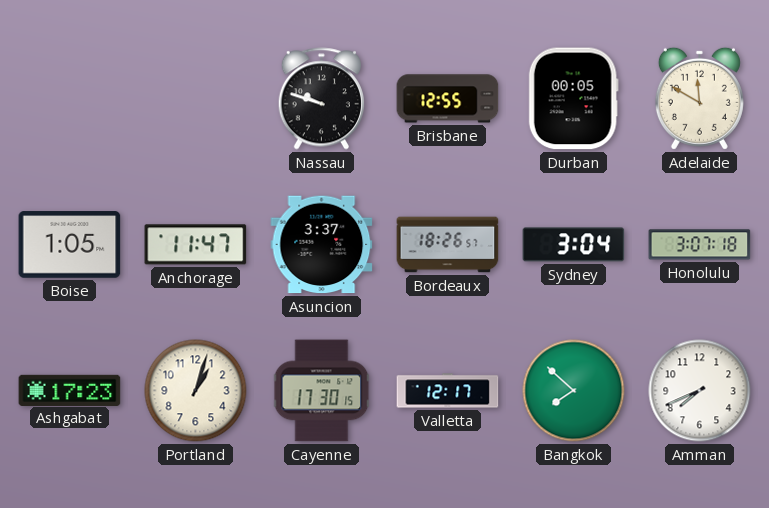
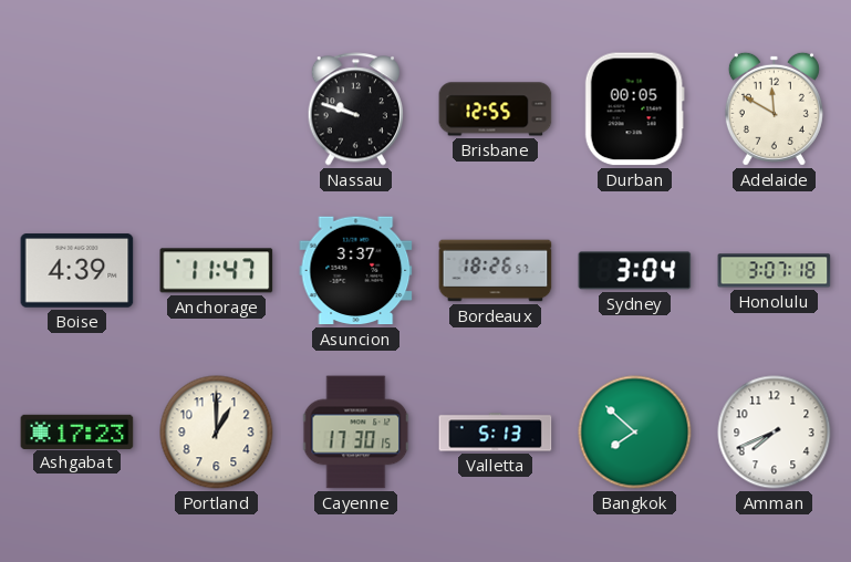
Boise: 1:05 -> 4:39
Portland: 1:03 -> 1:00
Valletta: 12:17 -> 5:13
